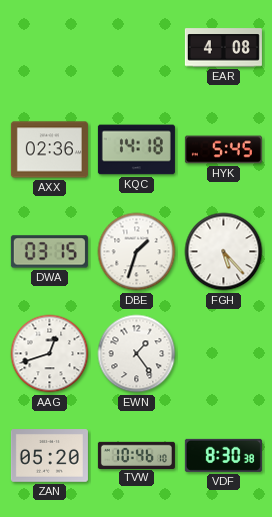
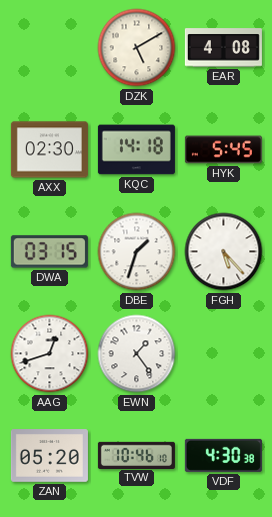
DZK: none -> 5:10
AXX: 02:36 -> 02:30
VDF: 8:30 -> 4:30
